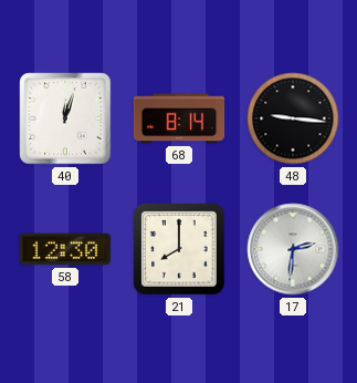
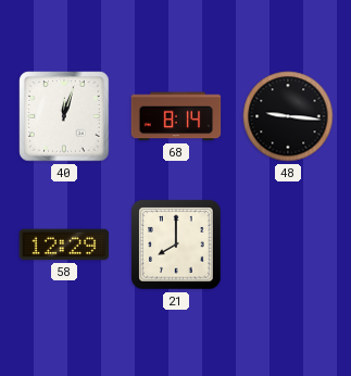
58: 12:30 -> 12:29
17: 2:31 -> none
